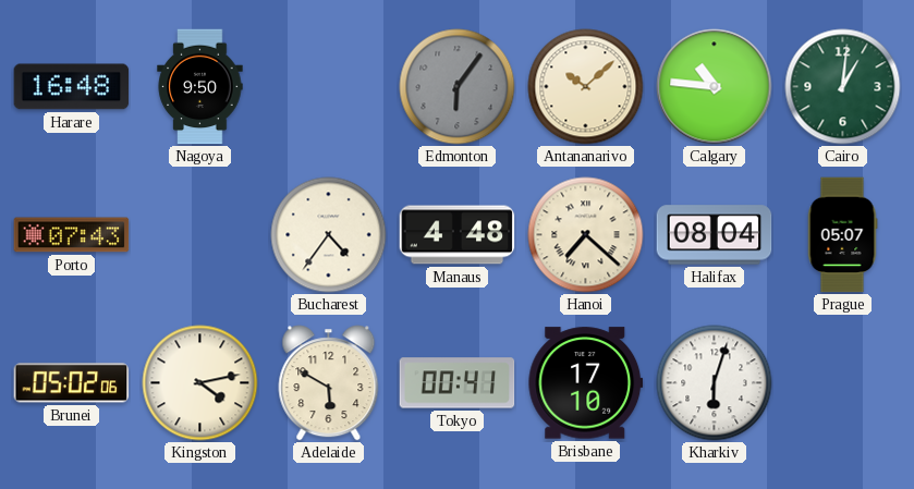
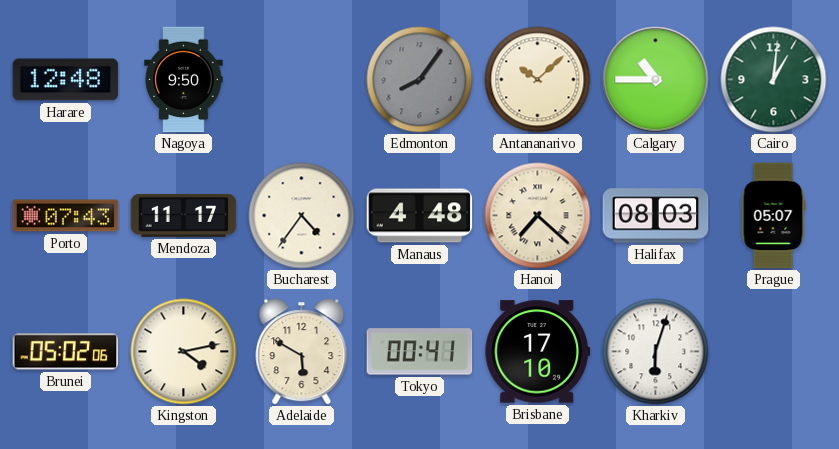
Harare: 16:48 -> 12:48
Edmonton: 6:06 -> 8:06
Calgary: 10:46 -> 10:45
Mendoza: none -> 11:17
Halifax: 08:04 -> 08:03
